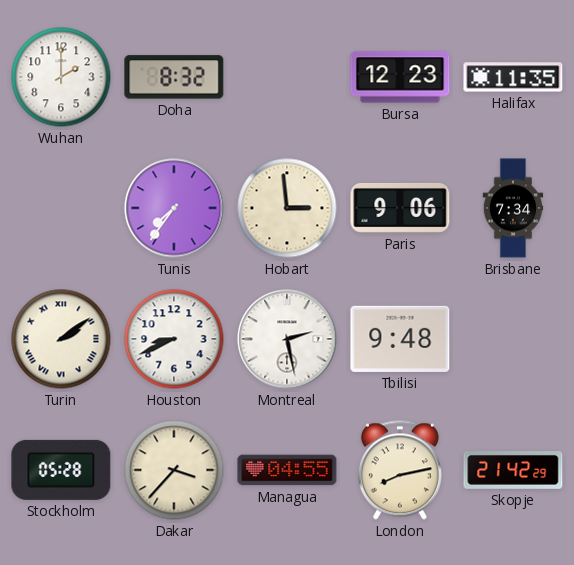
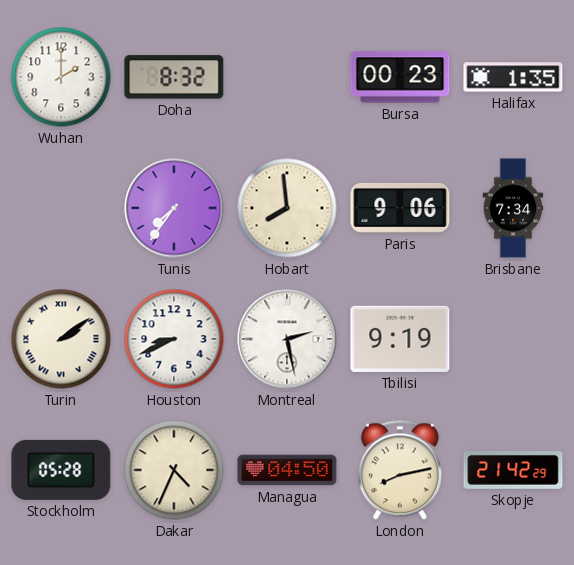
Bursa: 12:23 -> 00:23
Halifax: 11:35 -> 1:35
Hobart: 2:59 -> 7:59
Tbilisi: 9:48 -> 9:19
Dakar: 3:37 -> 4:34
Managua: 04:55 -> 04:50
